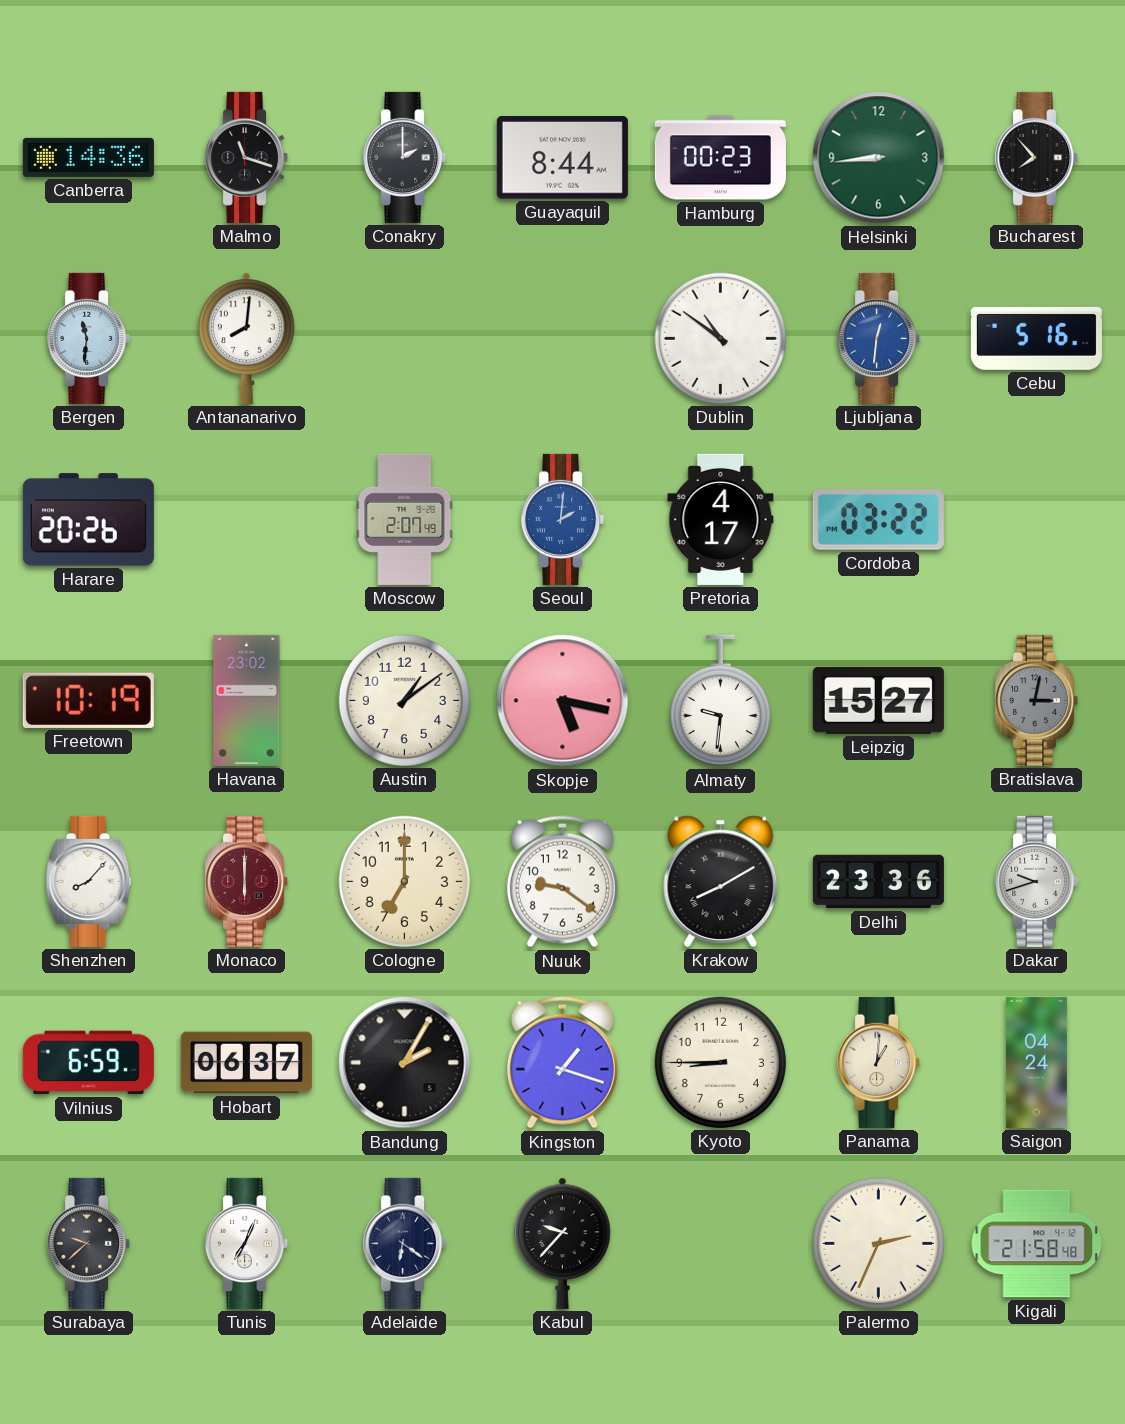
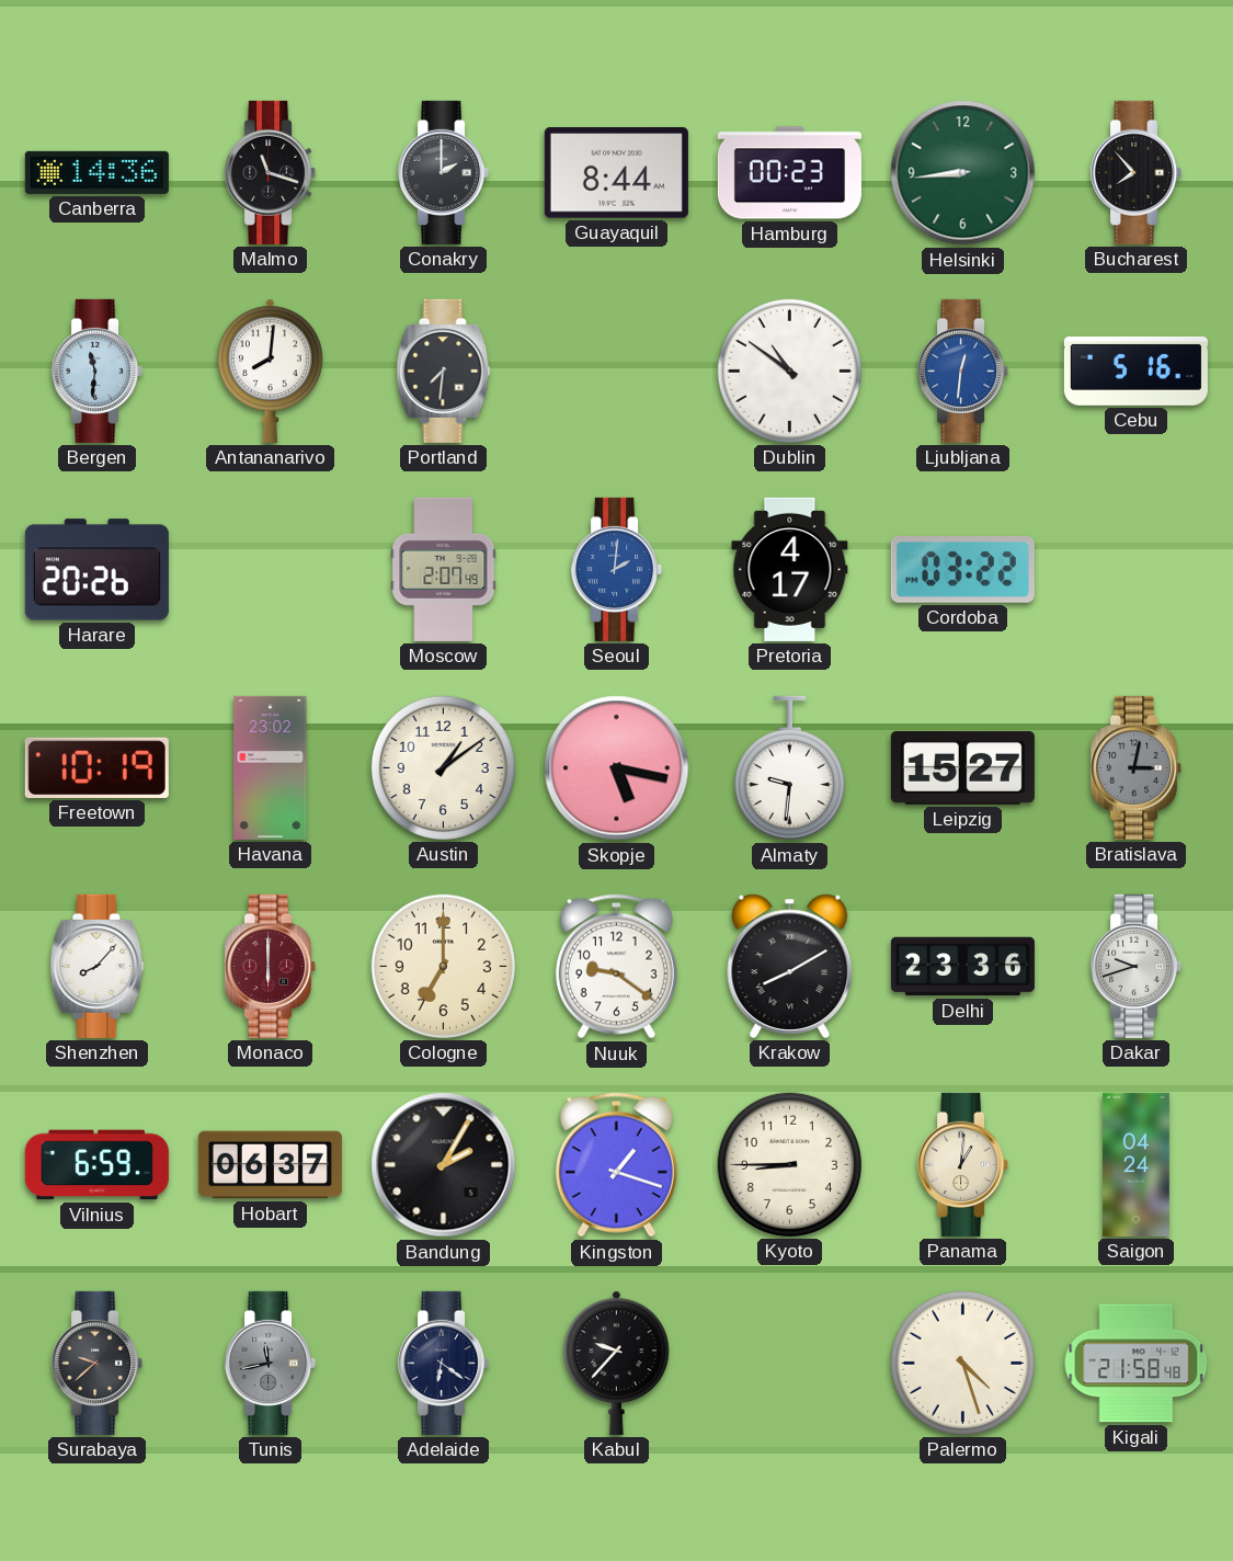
Portland: none -> 7:31
Tunis: 7:04 -> 11:43
Tunis dial: white -> grey
Palermo: 2:34 -> 4:27
